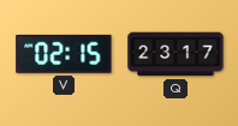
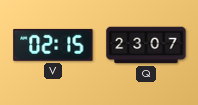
Q: 23:17 -> 23:07
